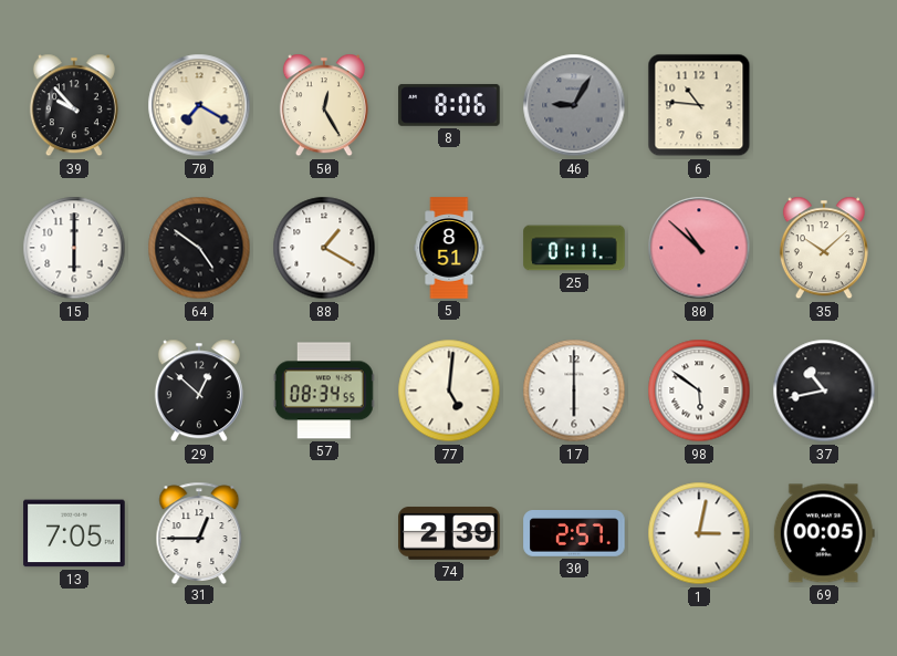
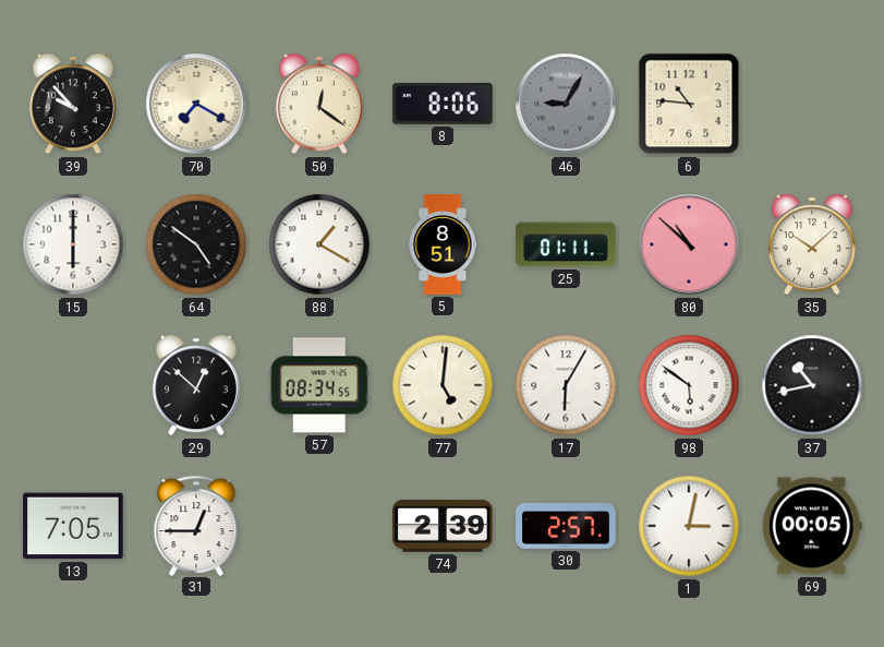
50: 12:25 -> 12:21
17: 6:00 -> 6:05
